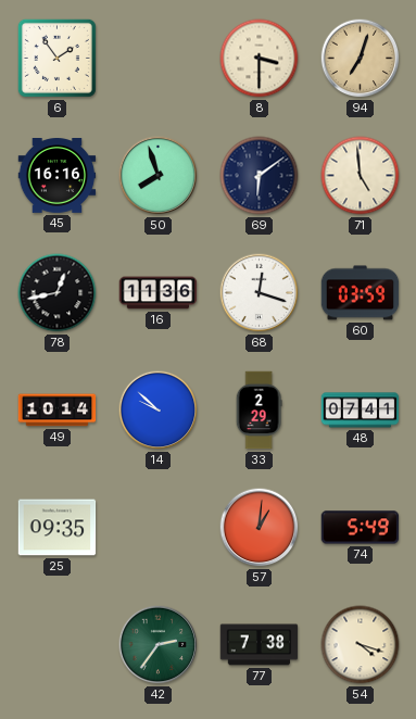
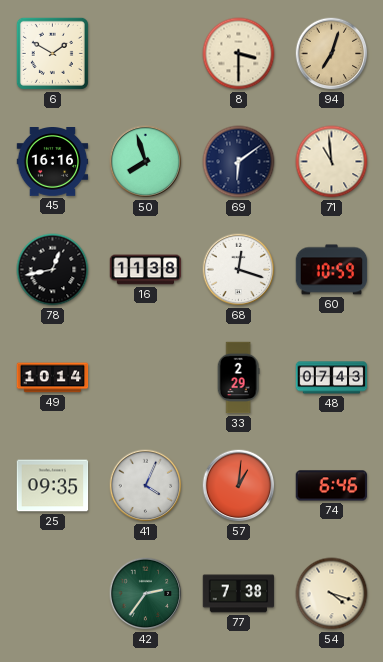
6: 1:54 -> 1:50
71: 4:59 -> 10:59
16: 11:36 -> 11:38
60: 03:59 -> 10:59
14: 9:52 -> none
48: 07:41 -> 07:43
41: none -> 4:04
74: 5:49 -> 6:46
